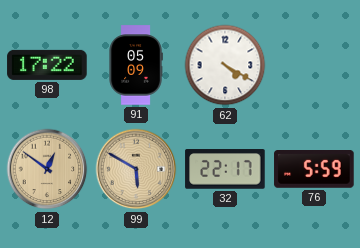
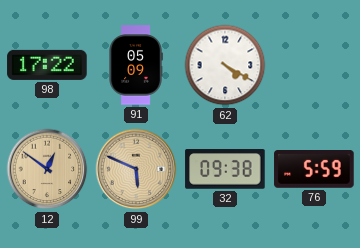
99: 5:50 -> 5:49
32: 22:17 -> 09:38
